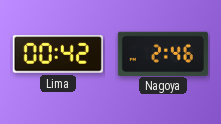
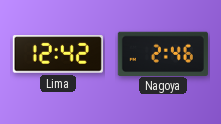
Lima: 00:42 -> 12:42
